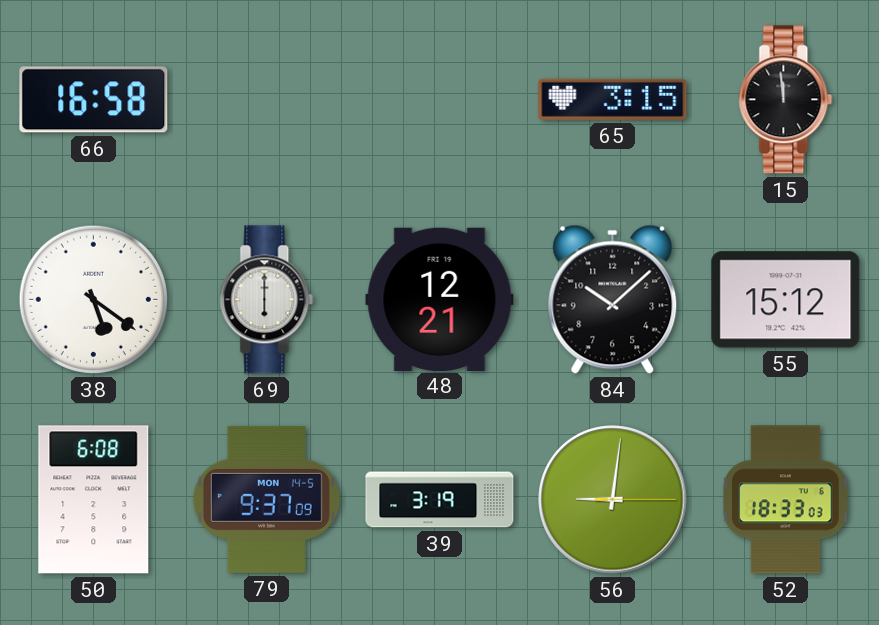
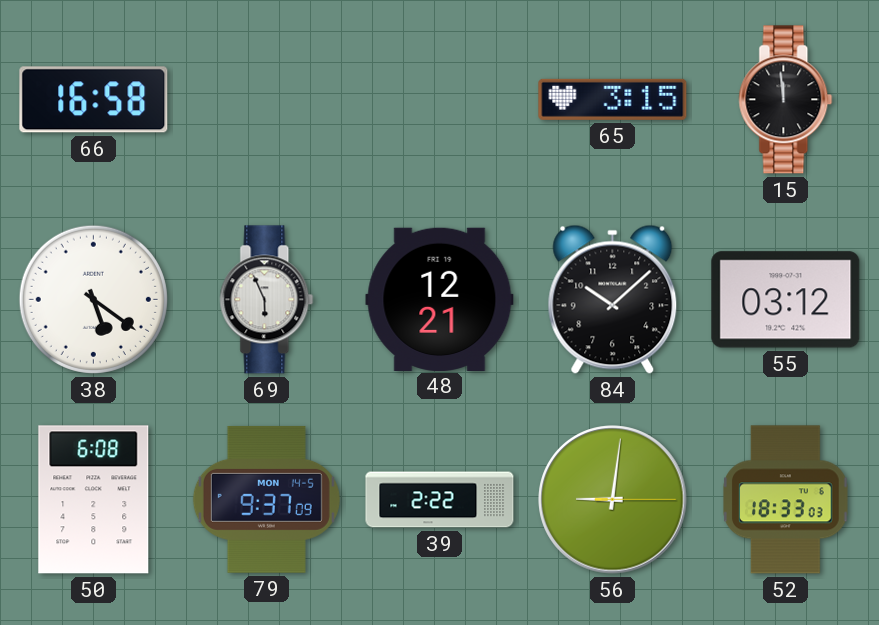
69: 6:00 -> 5:56
55: 15:12 -> 03:12
39: 3:19 -> 2:22
